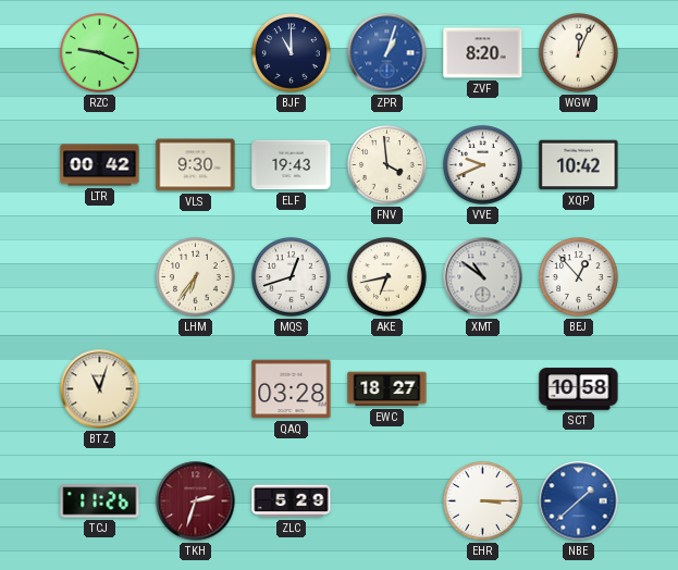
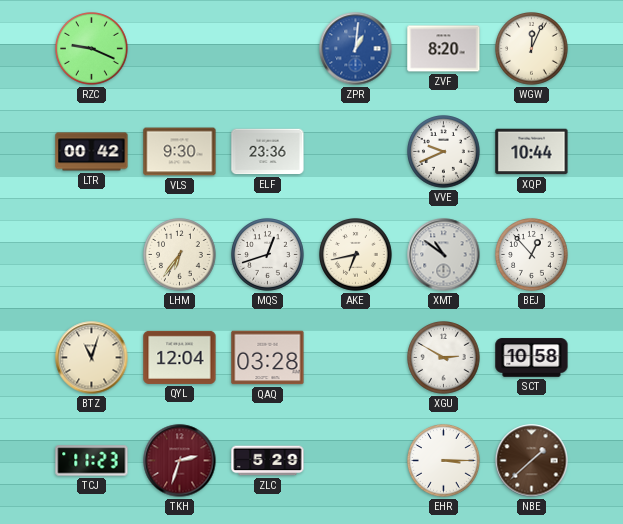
BJF: 11:00 -> none
ZPR: 1:03 -> 1:01
ELF: 19:43 -> 23:36
FNV: 3:59 -> none
XQP: 10:42 -> 10:44
QYL: none -> 12:04
EWC: 18:27 -> none
XGU: none -> 2:50
TCJ: 11:26 -> 11:23
NBE dial: blue -> brown
